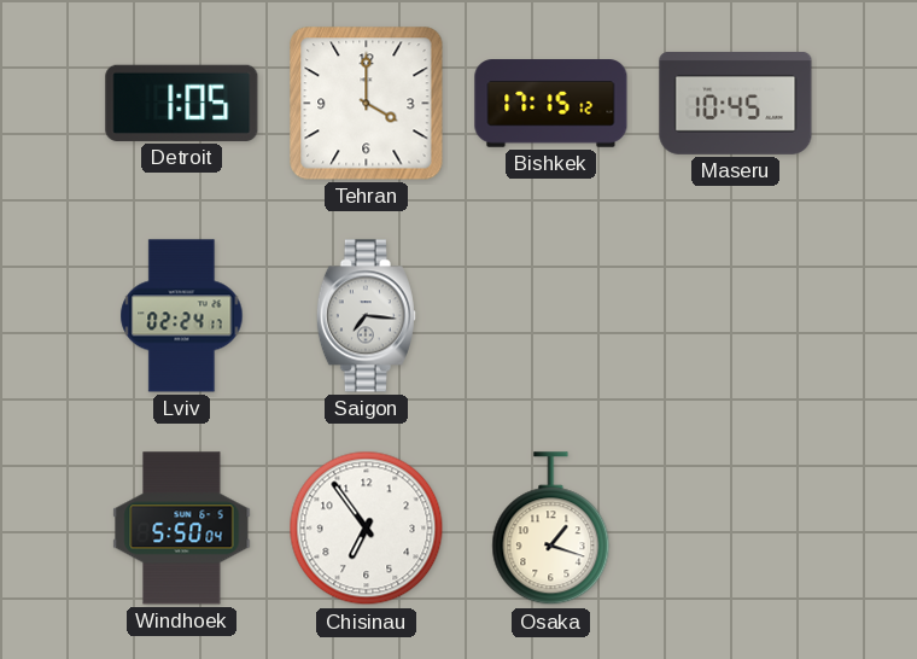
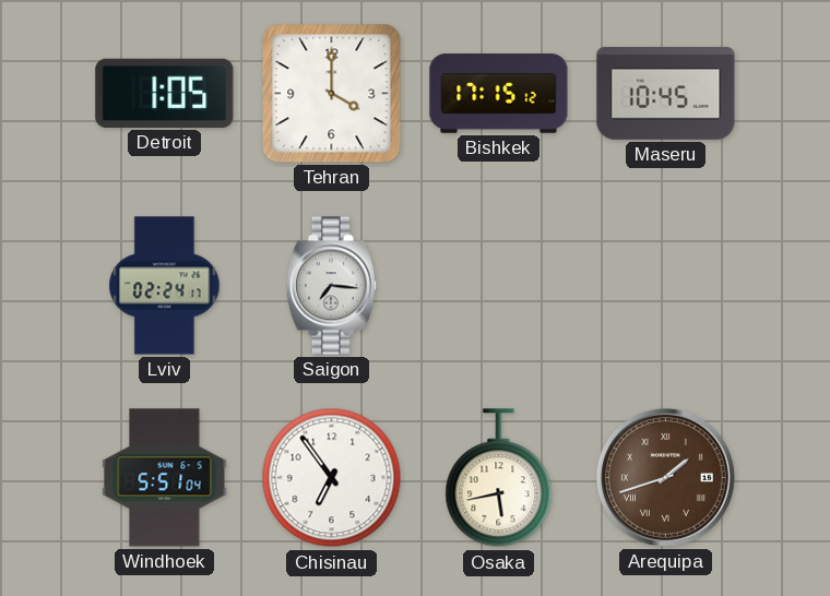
Windhoek: 5:50 -> 5:51
Osaka: 1:18 -> 5:43
Arequipa: none -> 1:42
